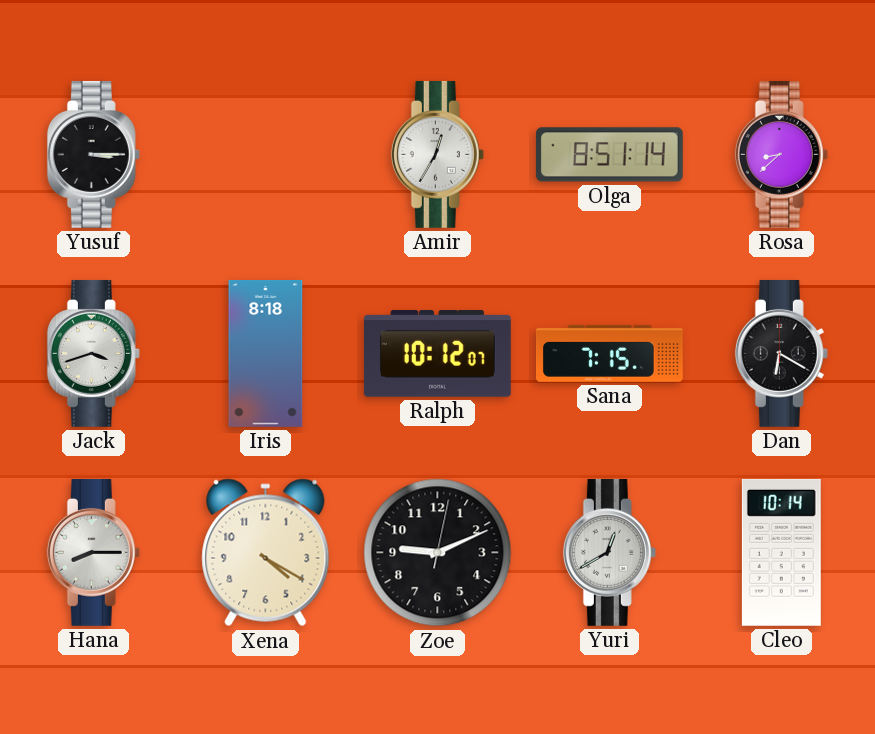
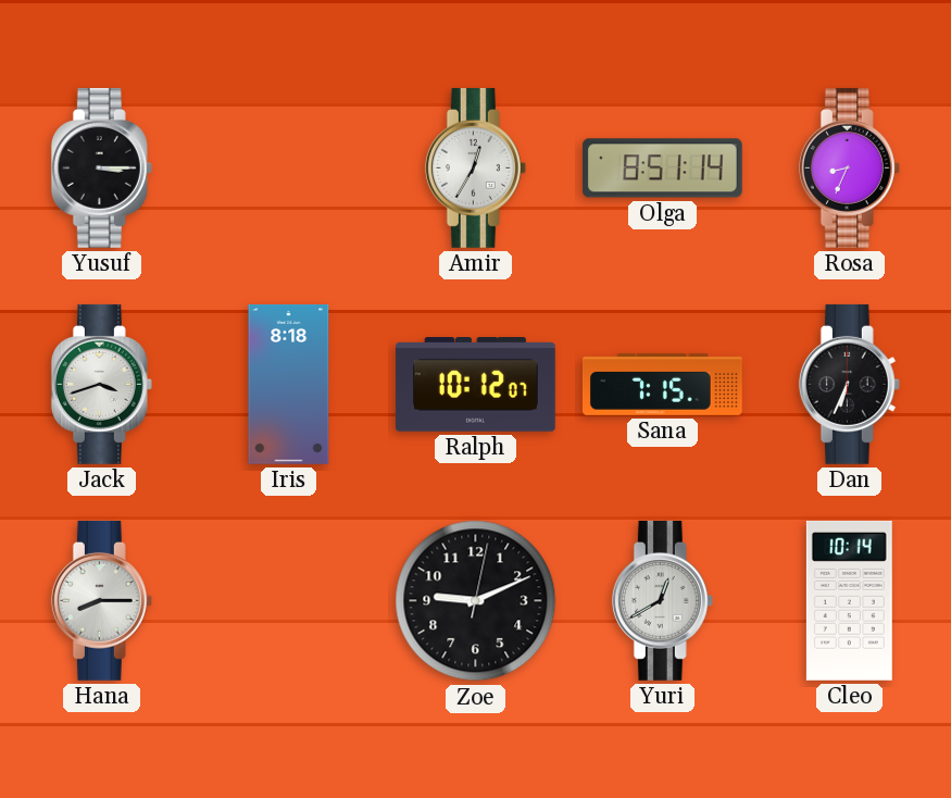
Rosa: 8:38 -> 8:34
Dan: 6:20 -> 6:34
Xena: 4:20 -> none
